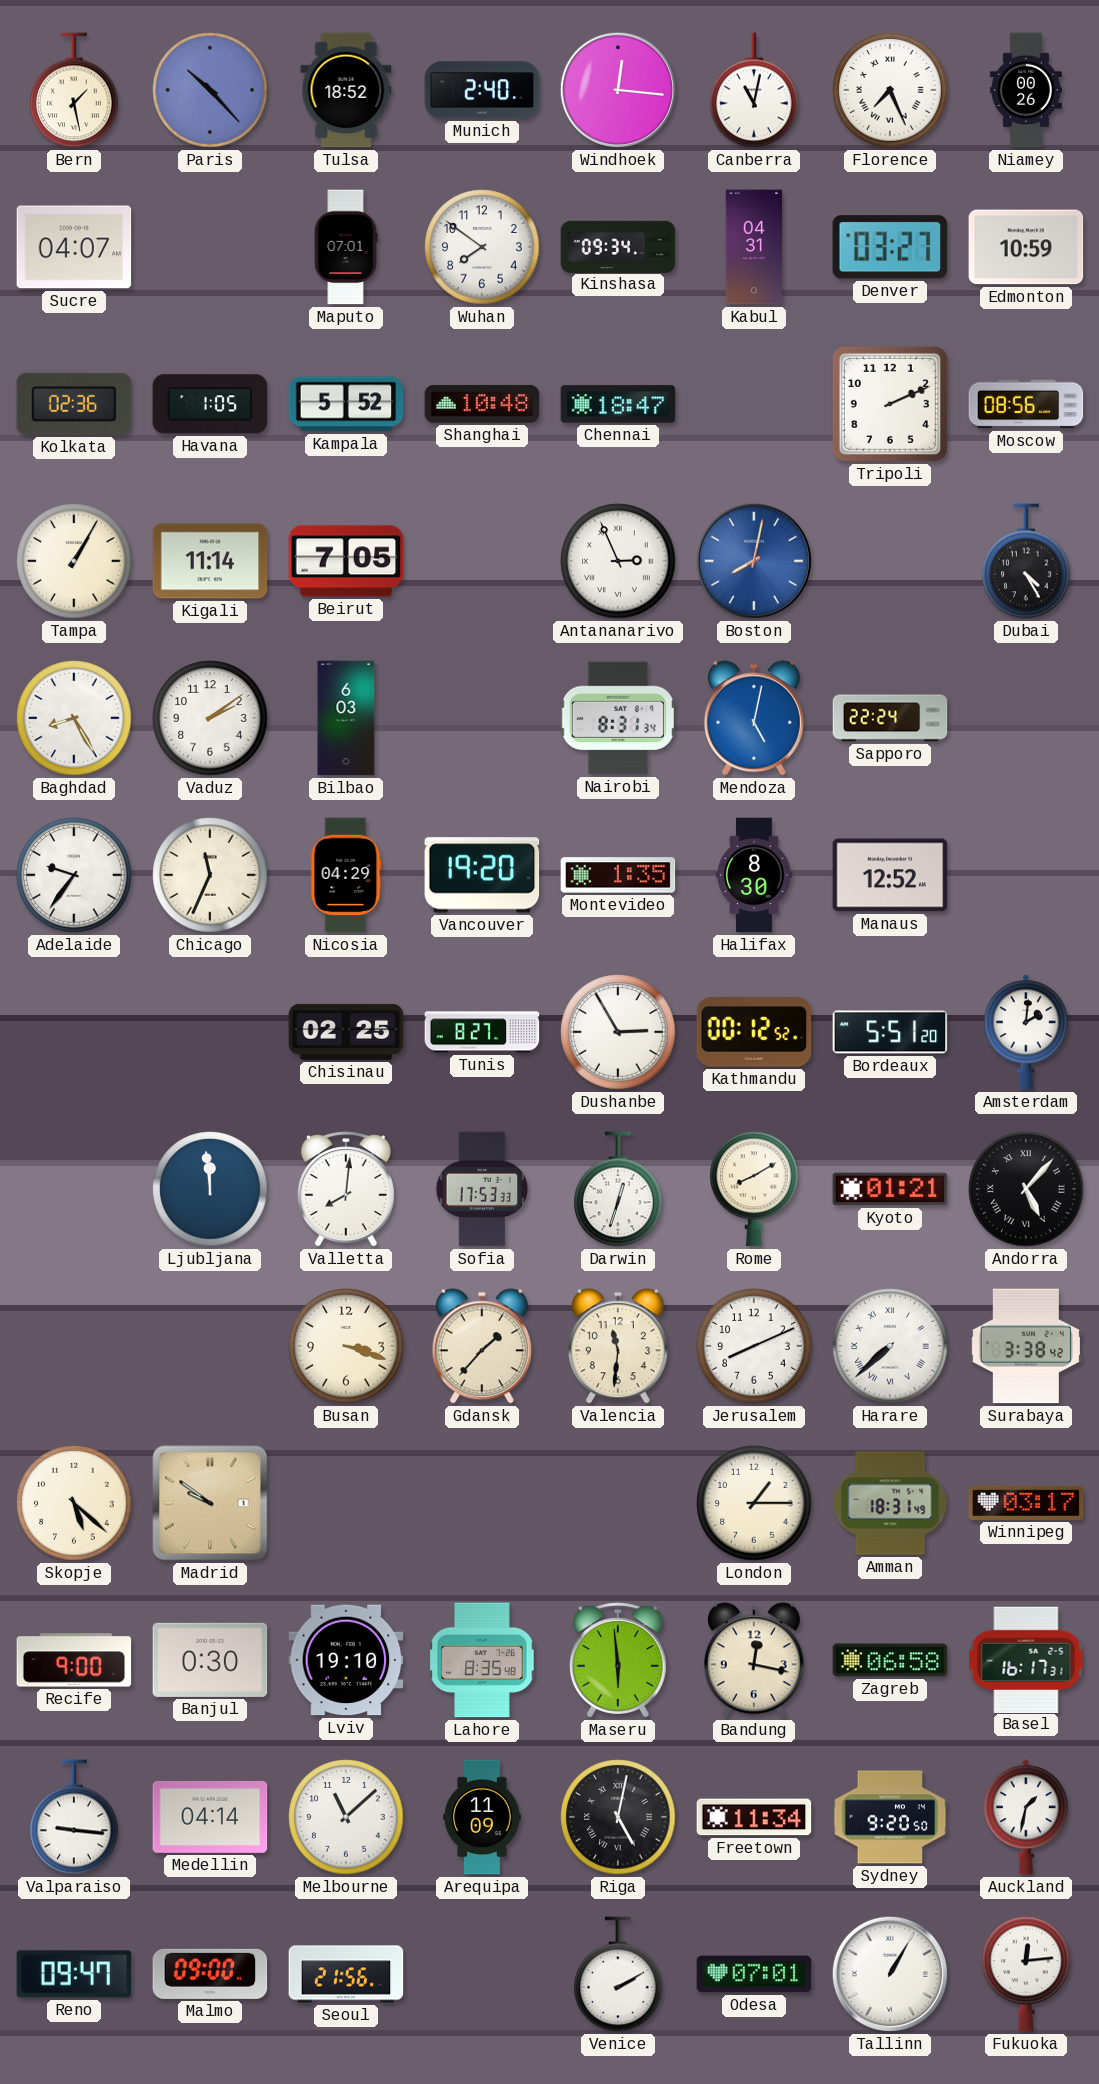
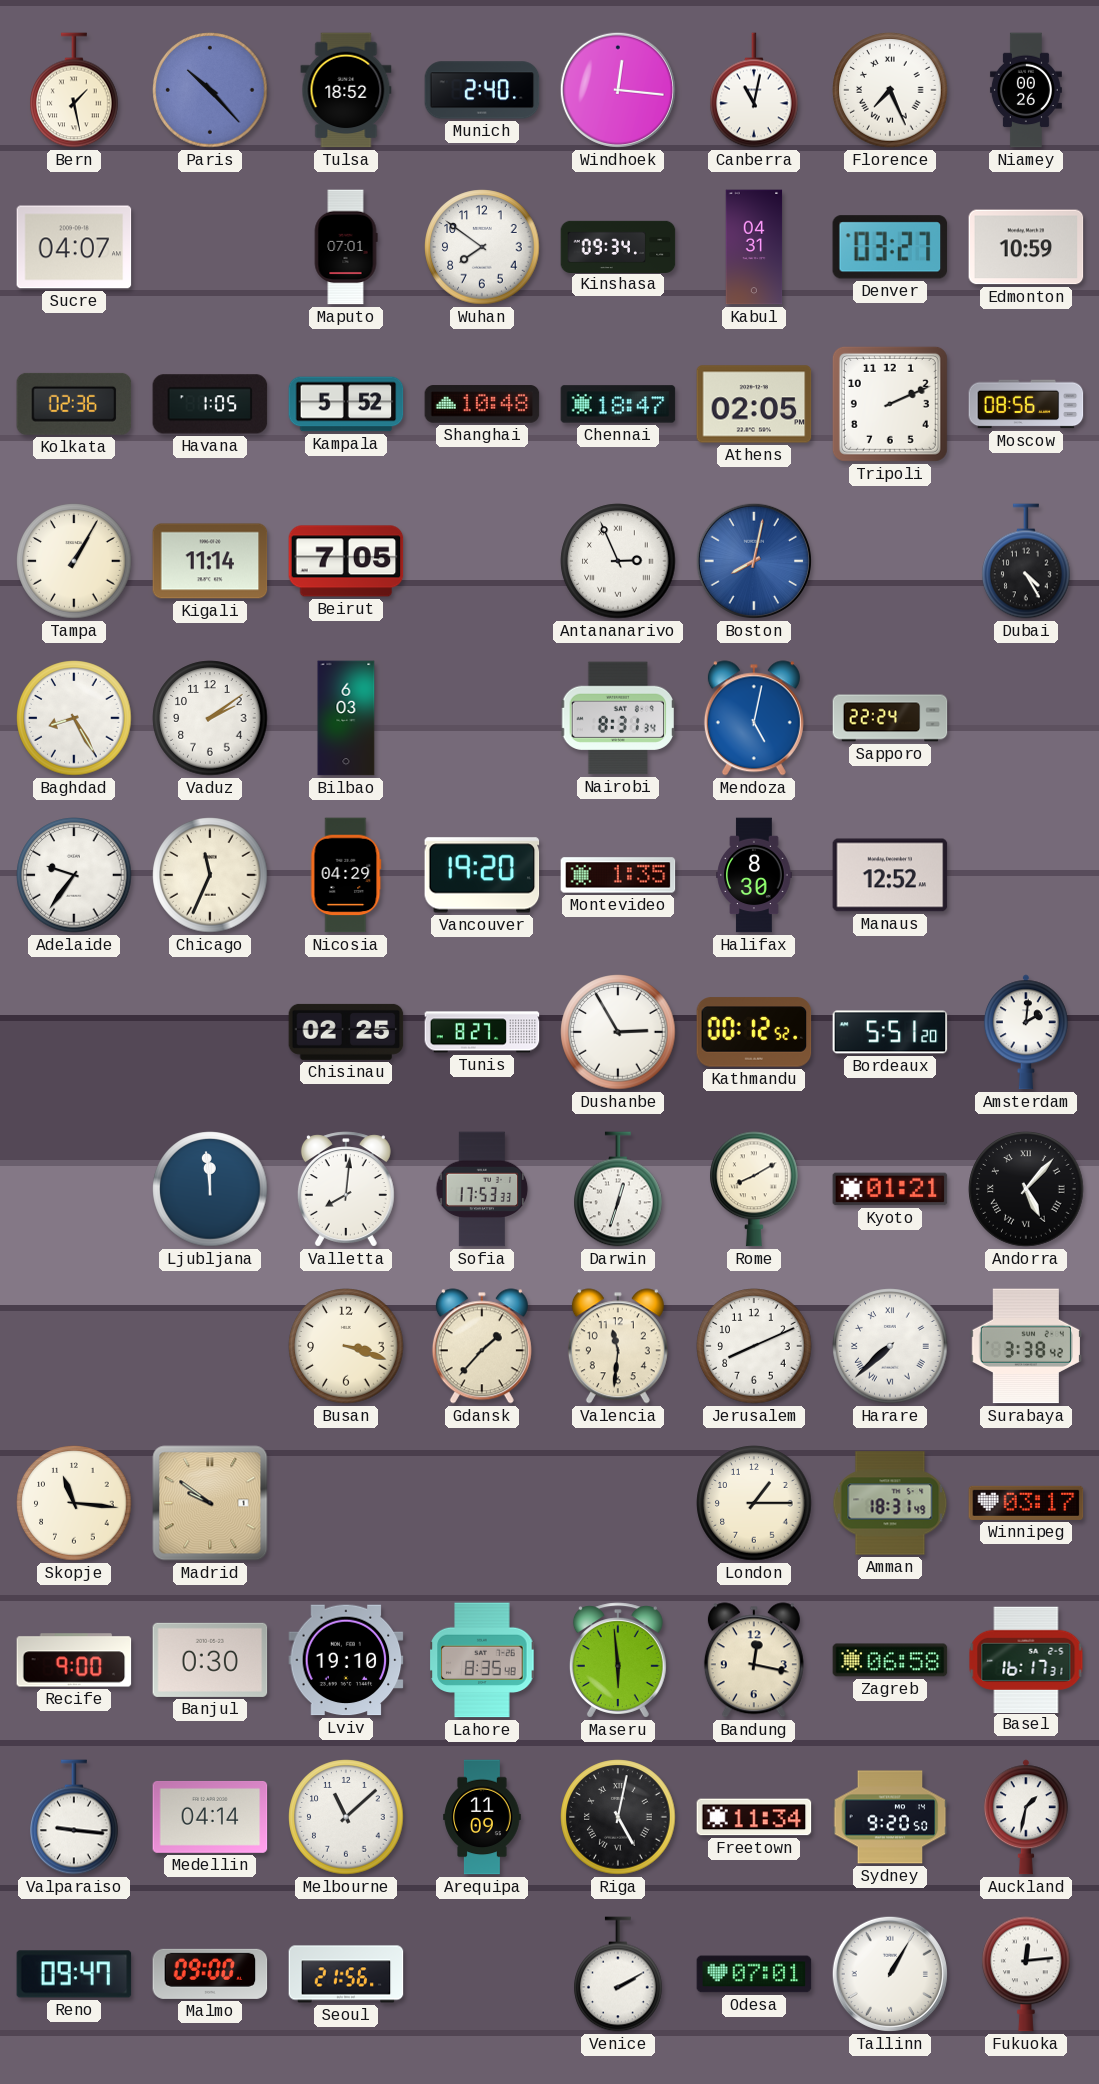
Athens: none -> 02:05
Skopje: 5:22 -> 11:16
